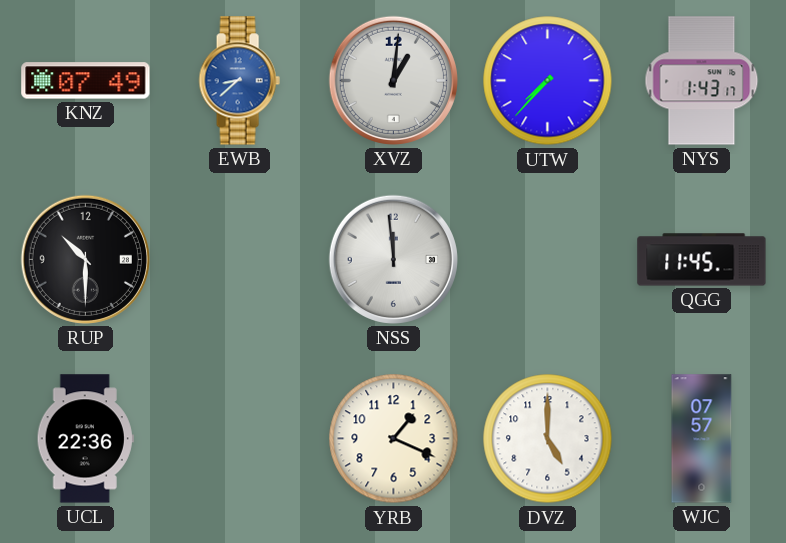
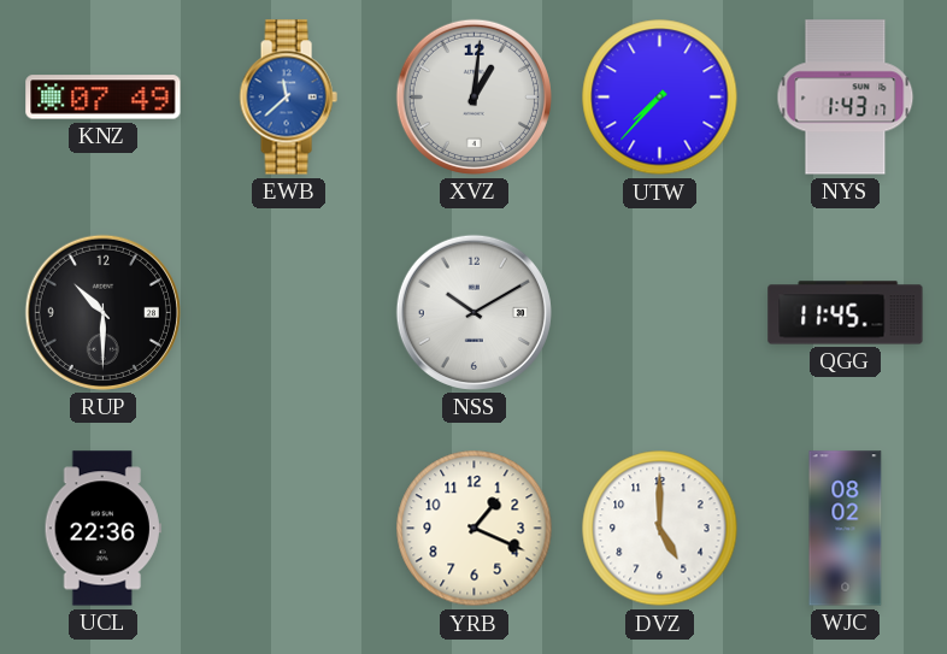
EWB: 8:38 -> 11:38
NSS: 11:59 -> 10:10
WJC: 07:57 -> 08:02
